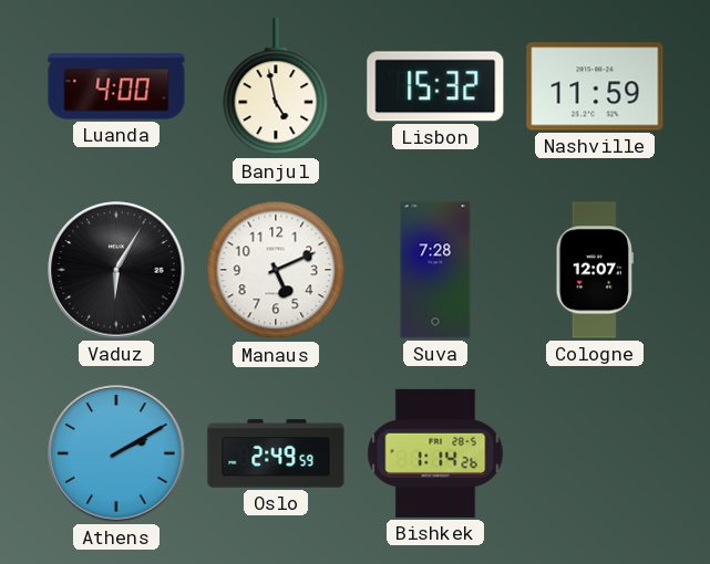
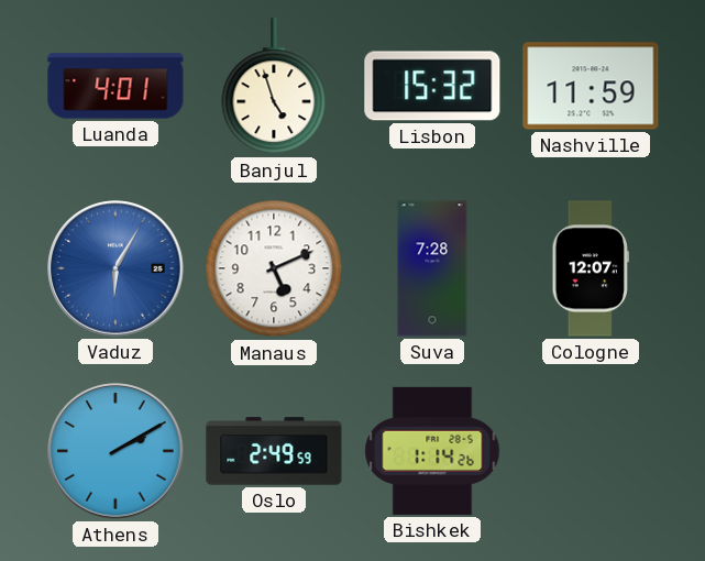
Luanda: 4:00 -> 4:01
Banjul: 4:58 -> 4:57
Vaduz dial: black -> blue
